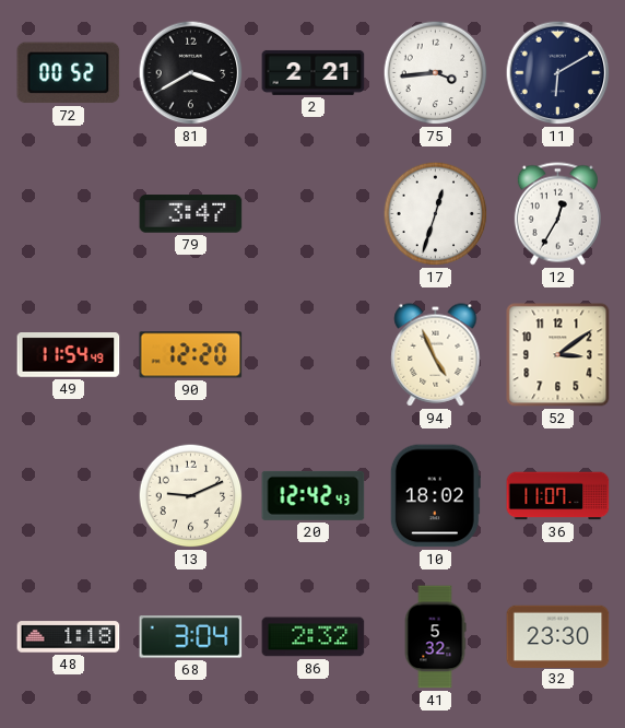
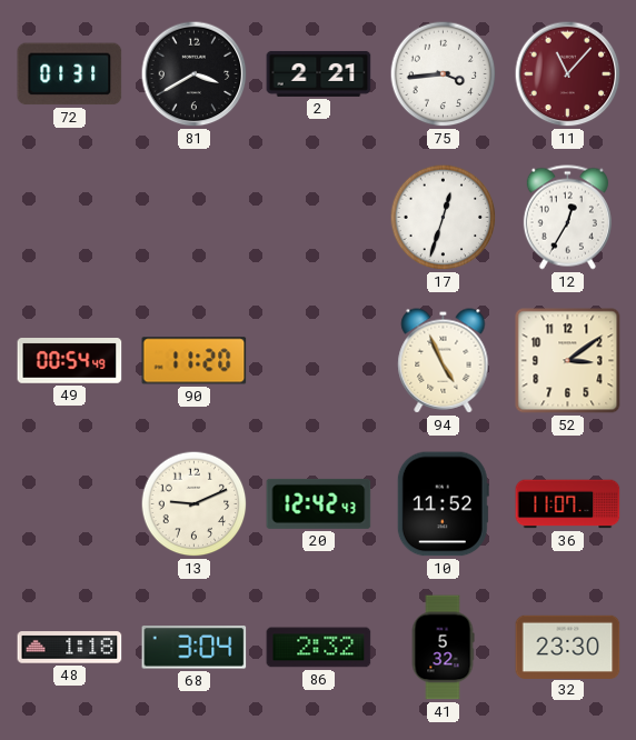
72: 00:52 -> 01:31
11: 6:10 -> 11:07
11 dial: navy -> burgundy
79: 3:47 -> none
49: 11:54 -> 00:54
90: 12:20 -> 11:20
10: 18:02 -> 11:52
